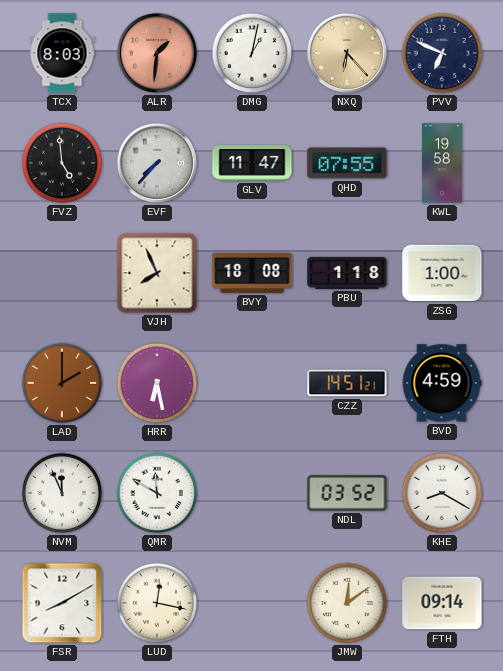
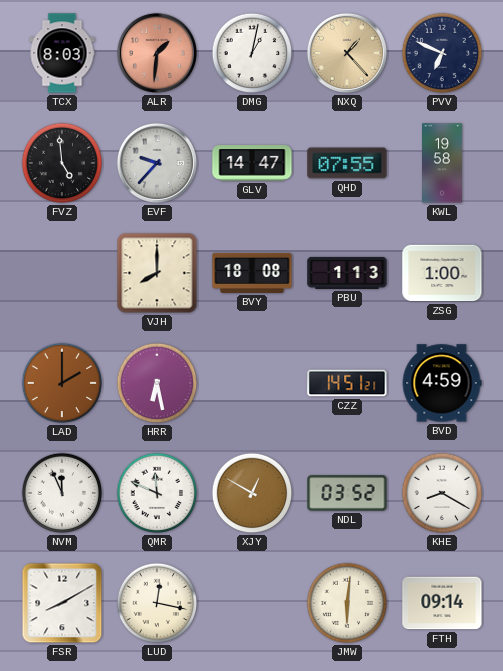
NXQ: 6:23 -> 1:23
EVF: 7:37 -> 9:37
GLV: 11:47 -> 14:47
VJH: 7:56 -> 8:00
PBU: 1:18 -> 1:13
QMR: 11:50 -> 11:49
XJY: none -> 12:50
JMW: 12:09 -> 6:01
